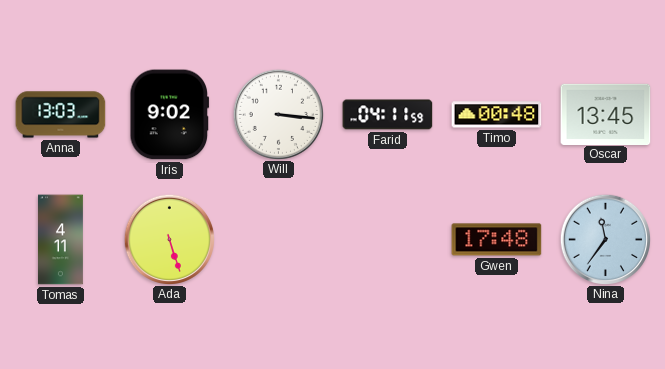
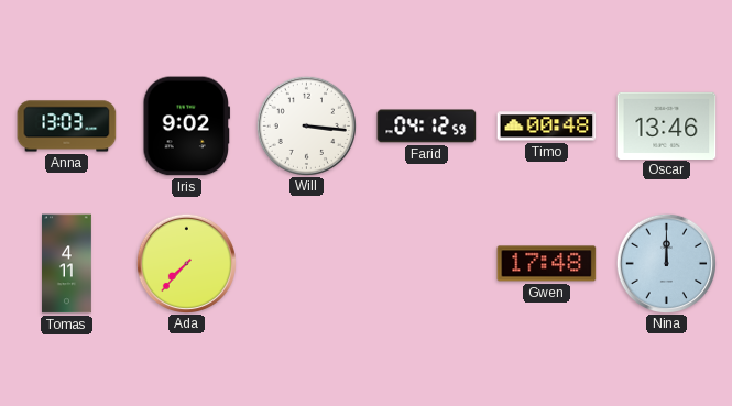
Farid: 04:11 -> 04:12
Oscar: 13:45 -> 13:46
Ada: 5:27 -> 7:37
Nina: 11:36 -> 12:00
